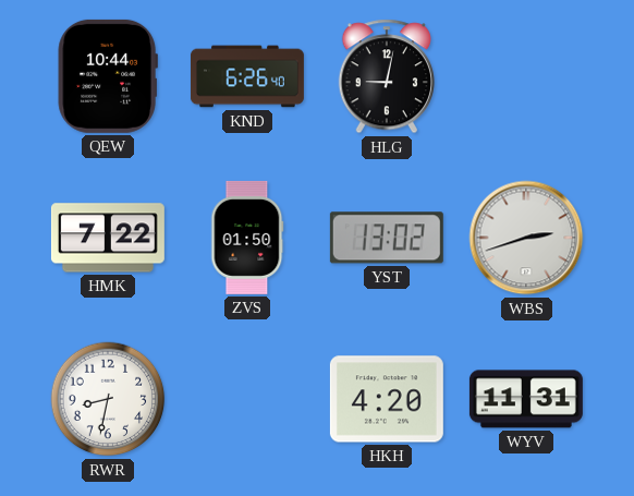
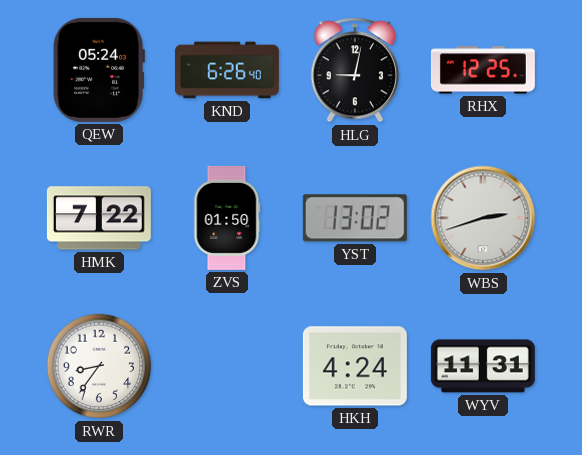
QEW: 10:44 -> 05:24
RHX: none -> 12:25
RWR: 8:32 -> 8:36
HKH: 4:20 -> 4:24
